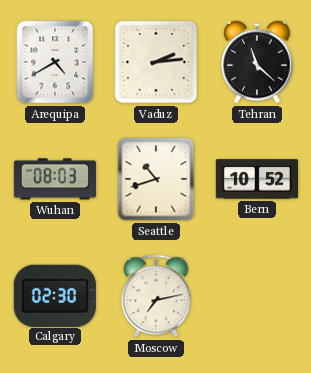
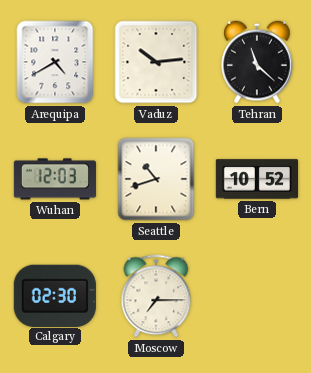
Vaduz: 2:14 -> 10:14
Wuhan: 08:03 -> 12:03
Moscow: 7:13 -> 7:15
